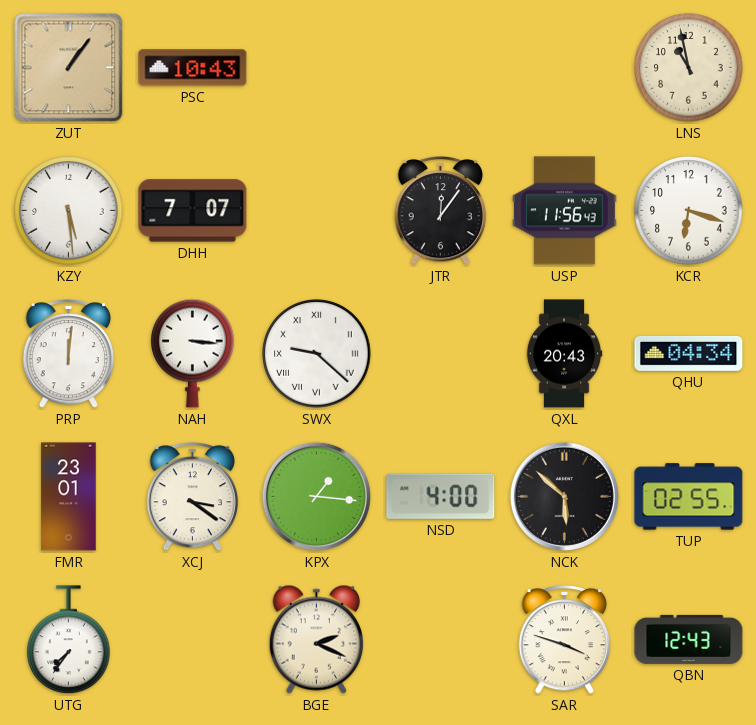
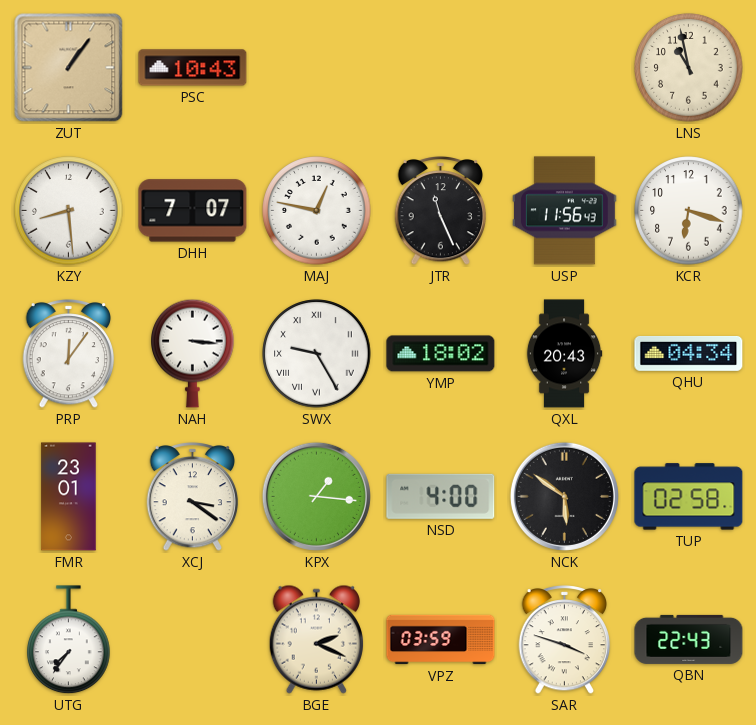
KZY: 5:29 -> 8:29
MAJ: none -> 12:47
JTR: 12:06 -> 11:26
PRP: 12:01 -> 12:06
SWX: 9:22 -> 9:25
YMP: none -> 18:02
NCK: 5:52 -> 5:51
TUP: 02:55 -> 02:58
VPZ: none -> 03:59
QBN: 12:43 -> 22:43
